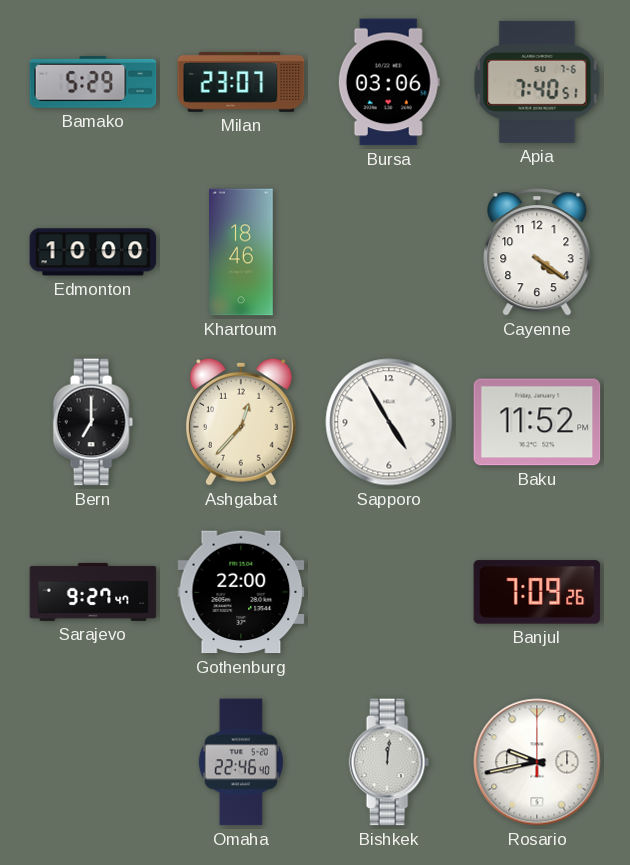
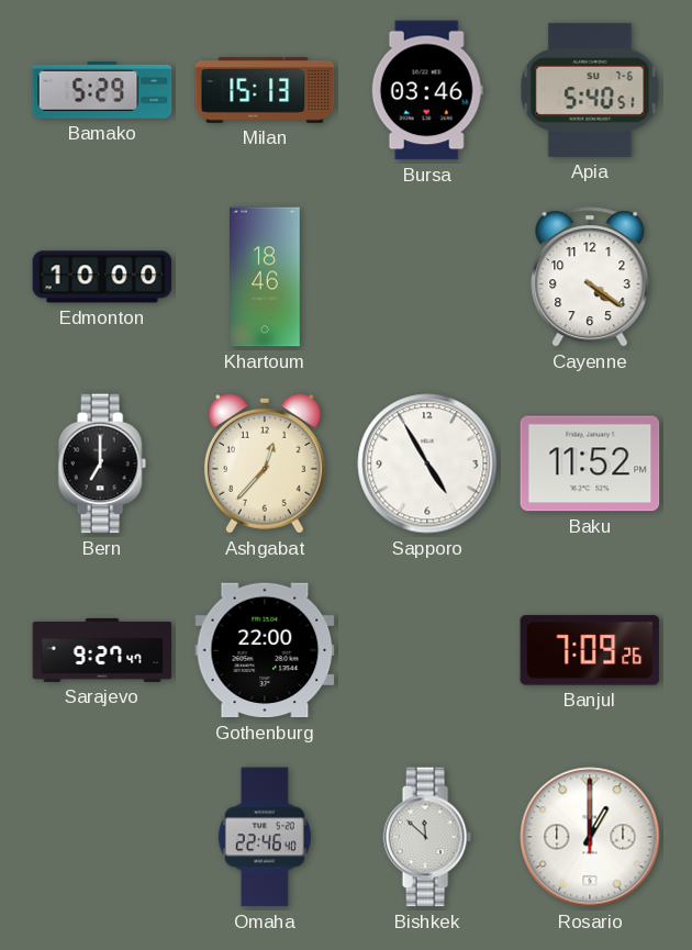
Milan: 23:07 -> 15:13
Bursa: 03:06 -> 03:46
Apia: 7:40 -> 5:40
Bishkek: 12:01 -> 11:52
Rosario: 9:43 -> 1:00
